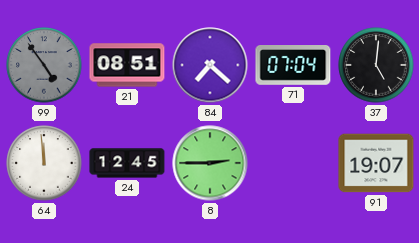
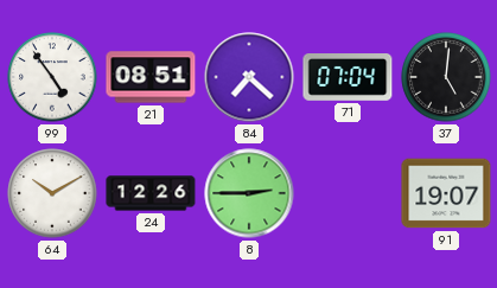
99 dial: grey -> white
64: 11:59 -> 10:10
24: 12:45 -> 12:26
